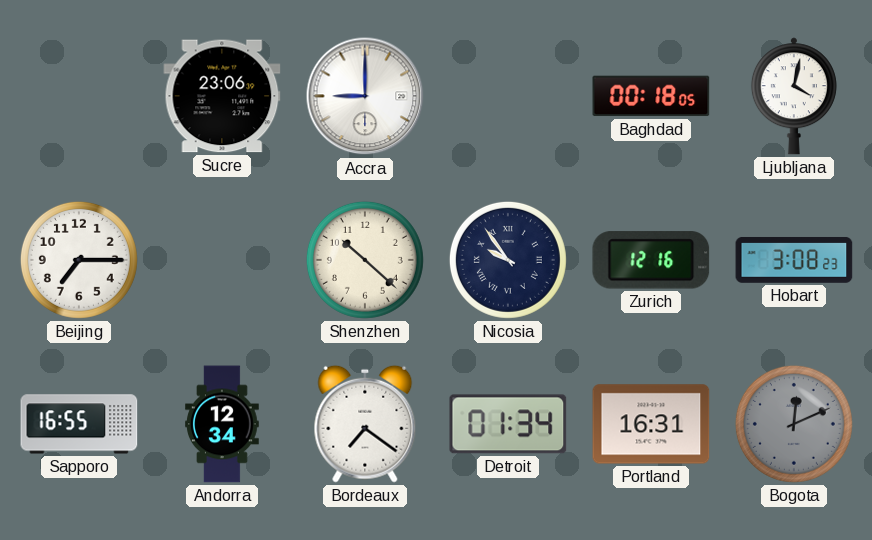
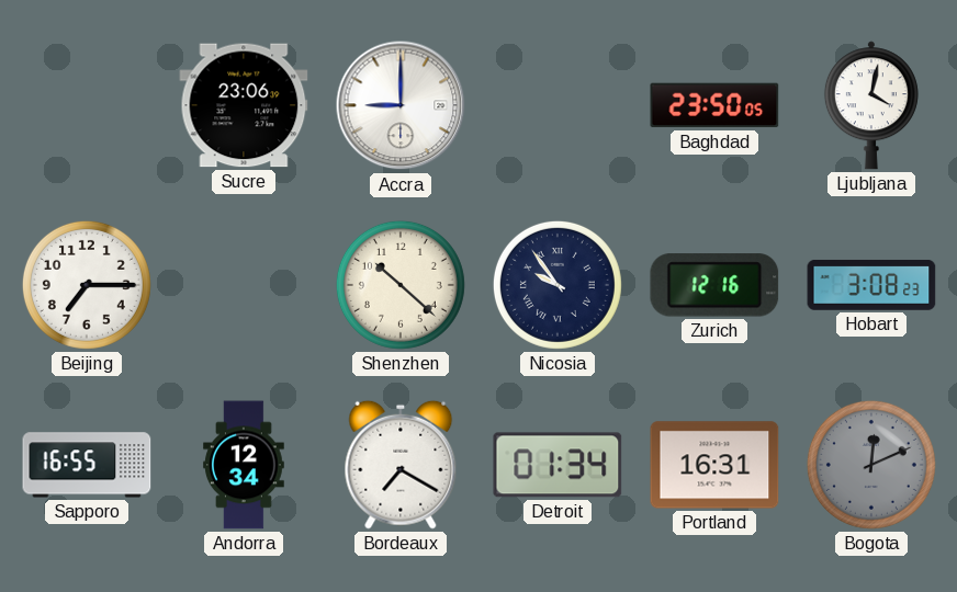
Baghdad: 00:18 -> 23:50
Bordeaux: 7:21 -> 7:20
